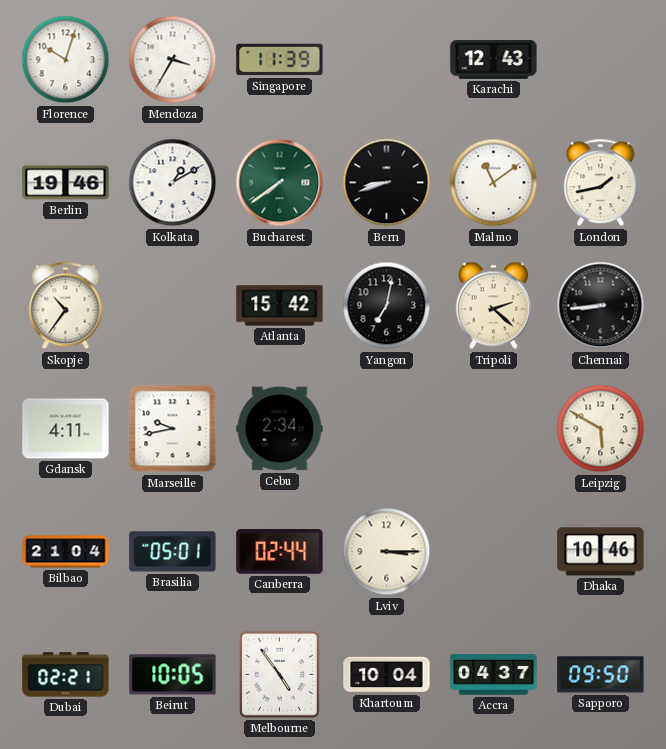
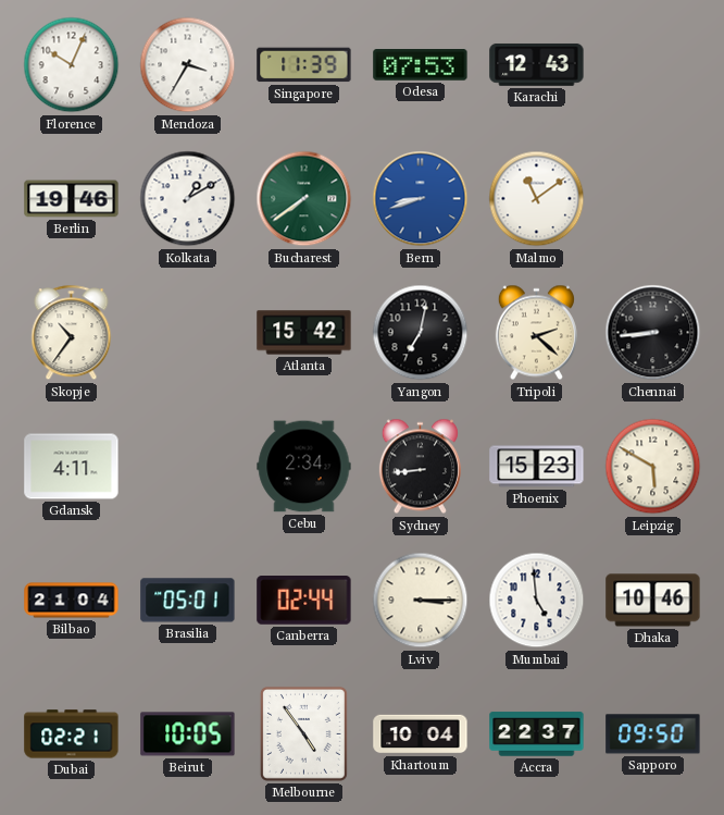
Florence: 10:03 -> 10:04
Odesa: none -> 07:53
Bern dial: black -> blue
London: 1:43 -> none
Marseille: 9:43 -> none
Sydney: none -> 8:44
Phoenix: none -> 15:23
Mumbai: none -> 4:59
Accra: 04:37 -> 22:37
